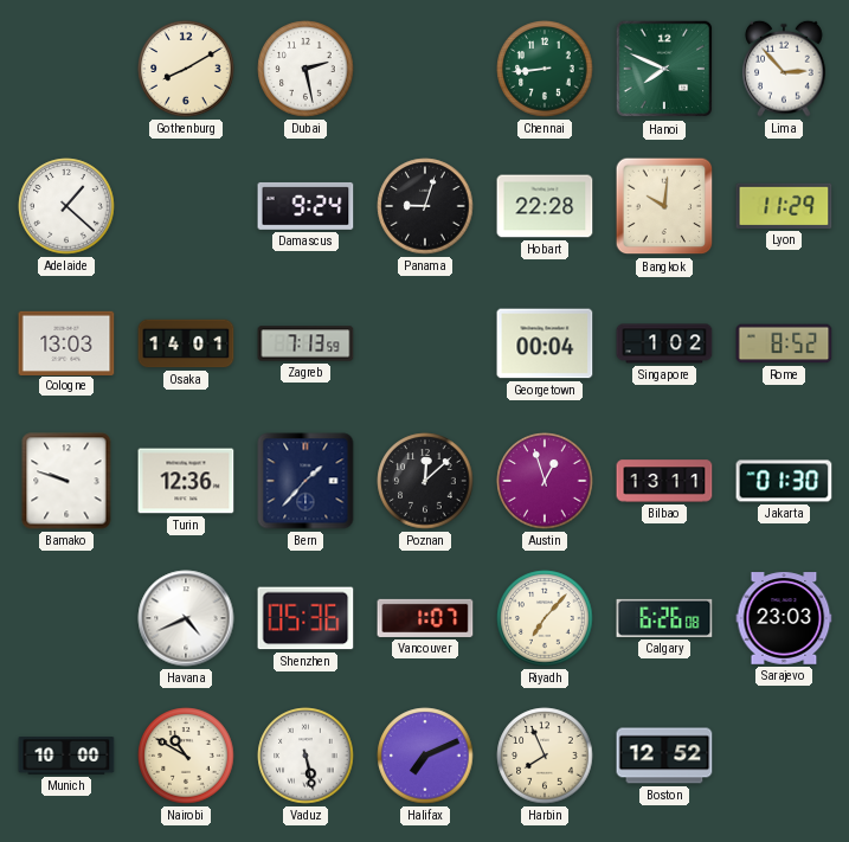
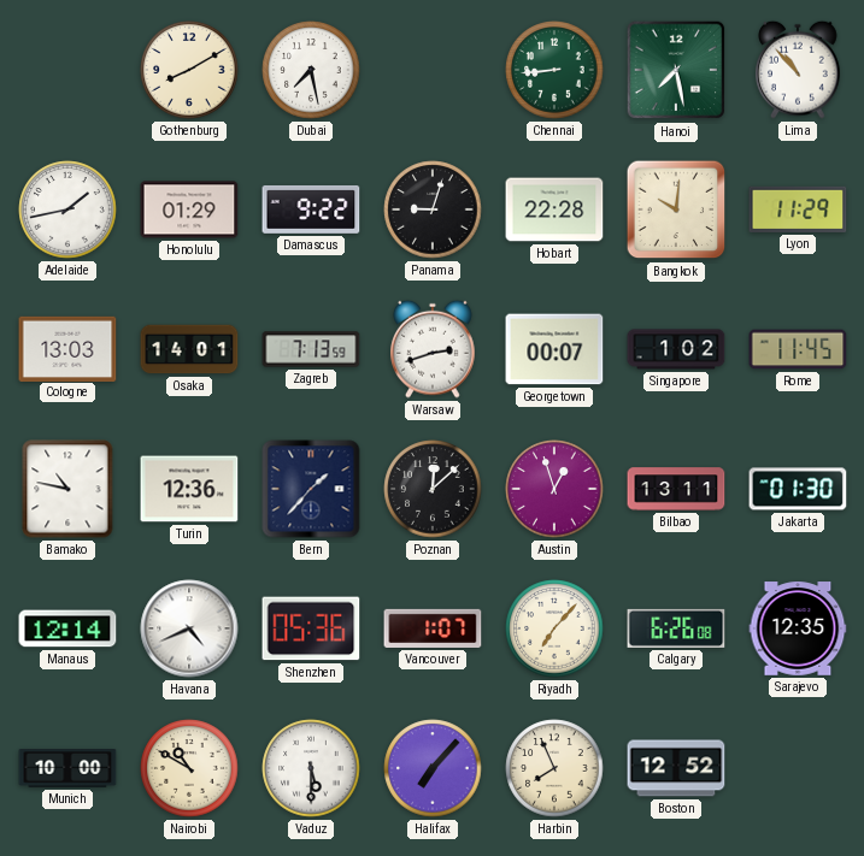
Dubai: 2:28 -> 7:28
Hanoi: 7:49 -> 7:28
Lima: 2:53 -> 10:53
Adelaide: 1:22 -> 1:43
Honolulu: none -> 01:29
Damascus: 9:24 -> 9:22
Warsaw: none -> 2:42
Georgetown: 00:04 -> 00:07
Rome: 8:52 -> 11:45
Bamako: 9:48 -> 10:47
Manaus: none -> 12:14
Sarajevo: 23:03 -> 12:35
Vaduz: 5:28 -> 5:30
Halifax: 7:11 -> 7:07
